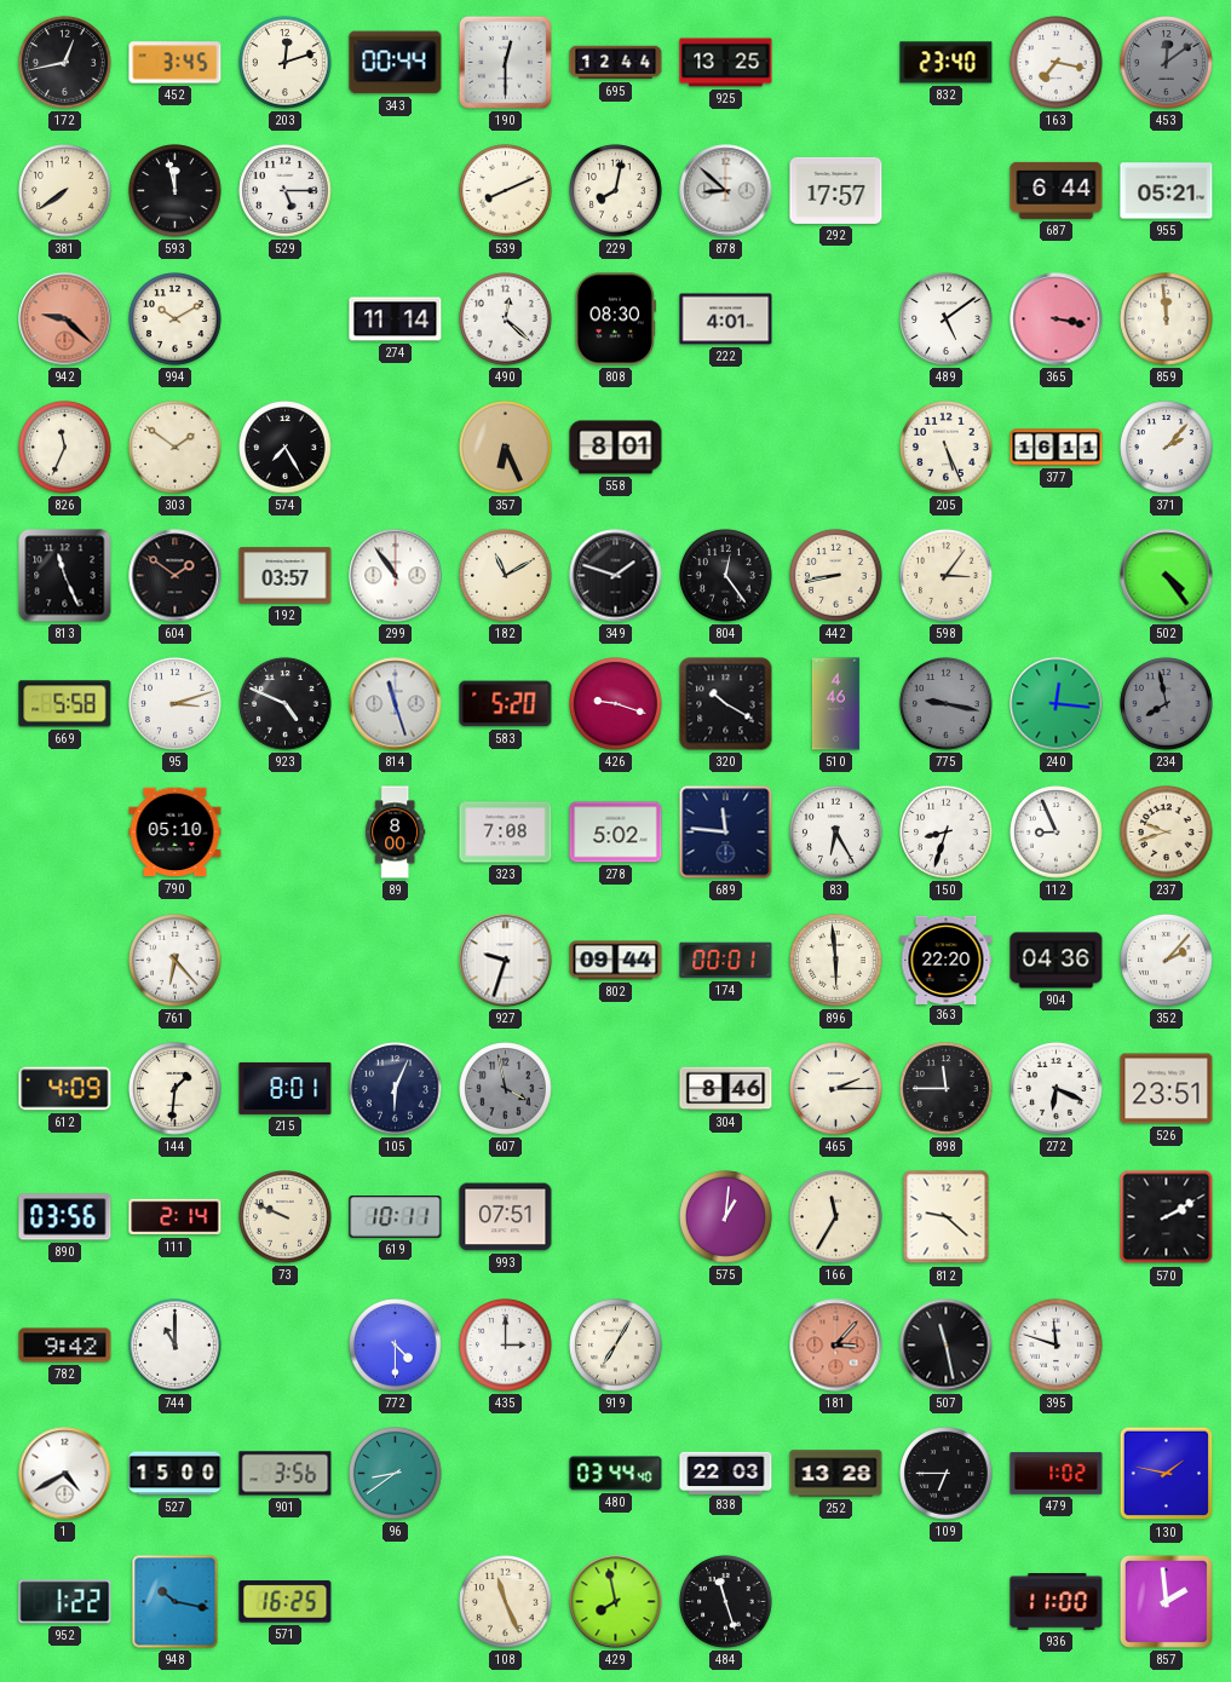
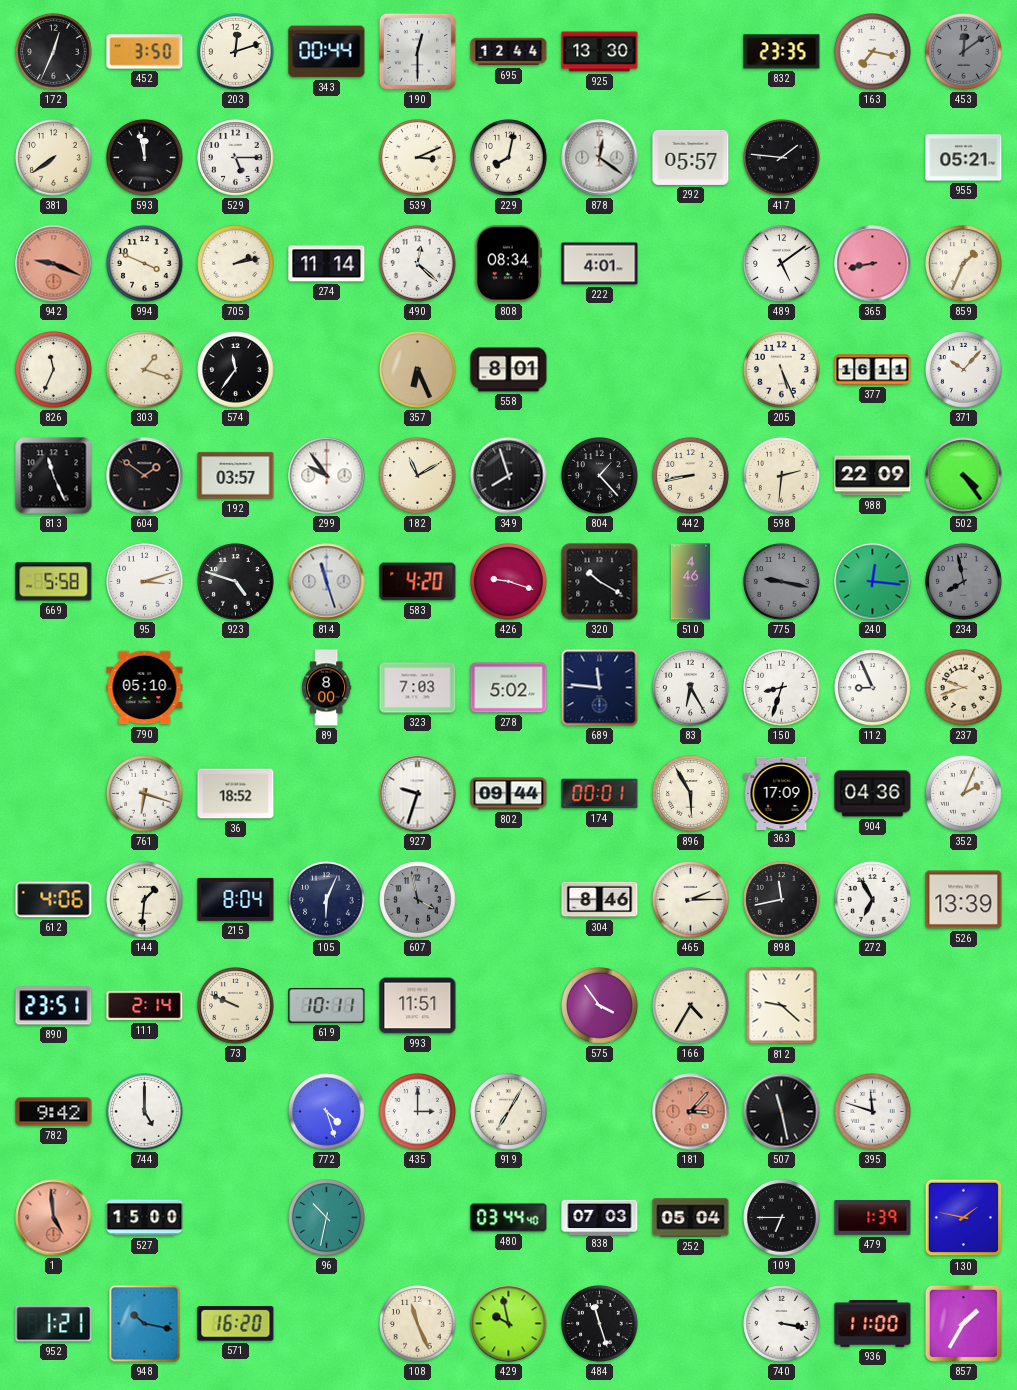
172: 12:43 -> 12:34
452: 3:45 -> 3:50
925: 13:25 -> 13:30
832: 23:40 -> 23:35
539: 8:11 -> 3:11
878: 8:52 -> 12:21
292: 17:57 -> 05:57
417: none -> 1:46
687: 6:44 -> none
942: 9:22 -> 9:19
994: 10:10 -> 3:49
705: none -> 2:13
808: 08:30 -> 08:34
365: 3:17 -> 8:43
859: 11:59 -> 1:34
303: 1:51 -> 1:18
574: 7:25 -> 11:36
371: 2:07 -> 10:07
299: 10:54 -> 9:54
349: 1:48 -> 7:57
804: 12:24 -> 1:23
598: 3:06 -> 2:31
988: none -> 22:09
923: 4:49 -> 4:48
583: 5:20 -> 4:20
323: 7:08 -> 7:03
761: 6:23 -> 6:18
36: none -> 18:52
896: 5:59 -> 5:55
363: 22:20 -> 17:09
352: 2:07 -> 2:04
612: 4:09 -> 4:06
215: 8:01 -> 8:04
898: 11:45 -> 11:43
272: 6:19 -> 6:55
526: 23:51 -> 13:39
890: 03:56 -> 23:51
993: 07:51 -> 11:51
575: 1:01 -> 3:54
166: 11:35 -> 4:35
570: 2:10 -> none
744: 11:00 -> 5:00
772: 4:30 -> 4:27
1: 4:40 -> 4:59
1 dial: white -> salmon
901: 3:56 -> none
96: 8:39 -> 10:32
838: 22:03 -> 07:03
252: 13:28 -> 05:04
479: 1:02 -> 1:39
952: 1:22 -> 1:21
571: 16:25 -> 16:20
429: 7:58 -> 9:58
740: none -> 3:17
857: 1:59 -> 1:35
